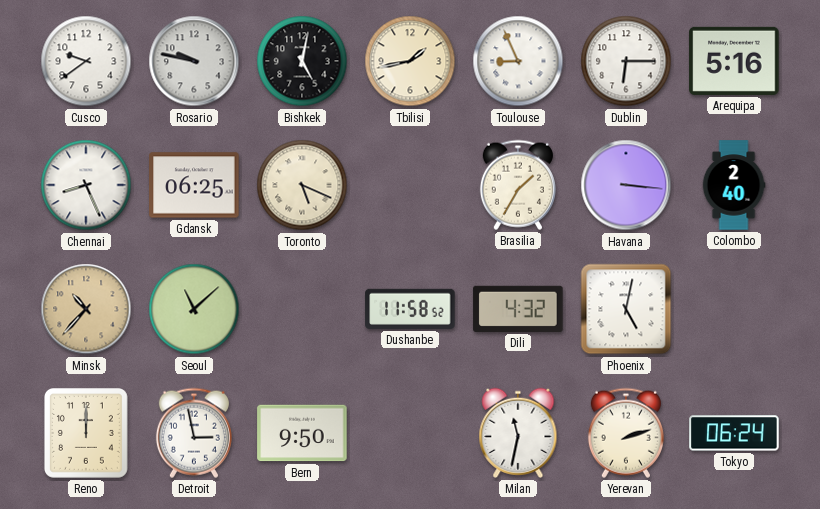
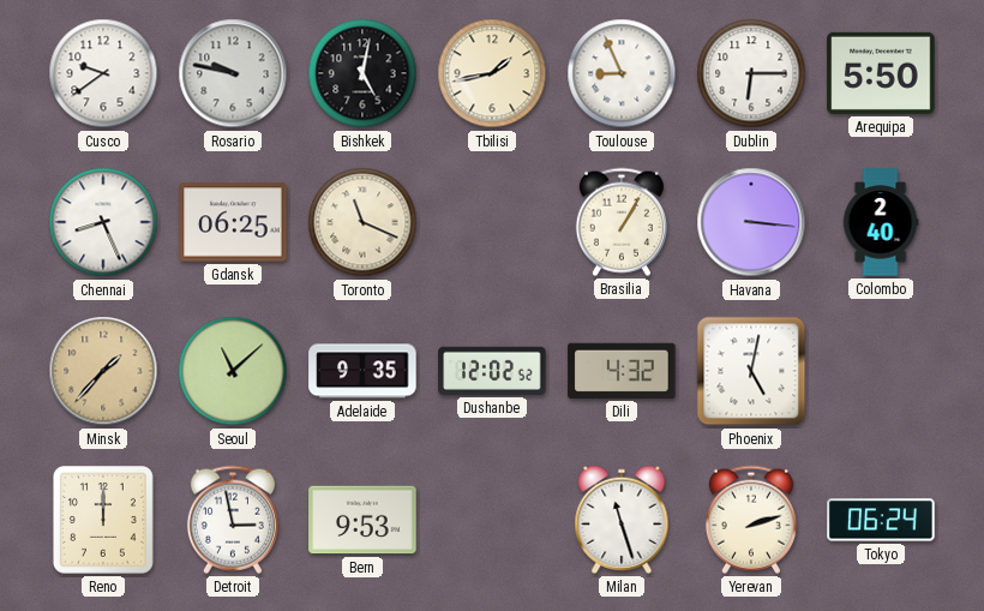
Arequipa: 5:16 -> 5:50
Toronto: 5:19 -> 11:19
Brasilia: 1:35 -> 1:05
Minsk: 10:37 -> 1:37
Adelaide: none -> 9:35
Dushanbe: 11:58 -> 12:02
Bern: 9:50 -> 9:53
Milan: 11:32 -> 11:27
